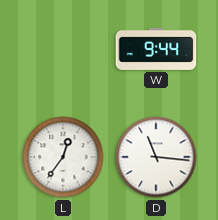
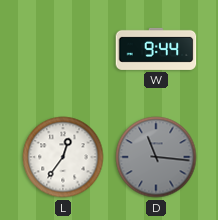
D dial: white -> grey
